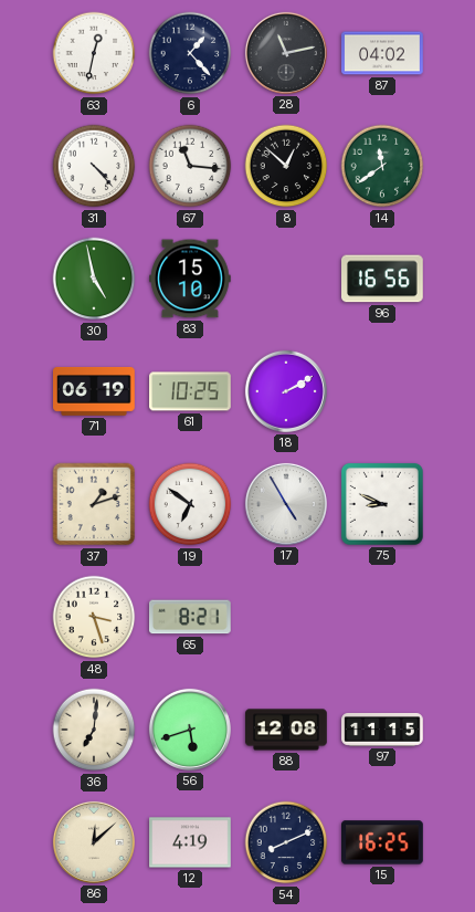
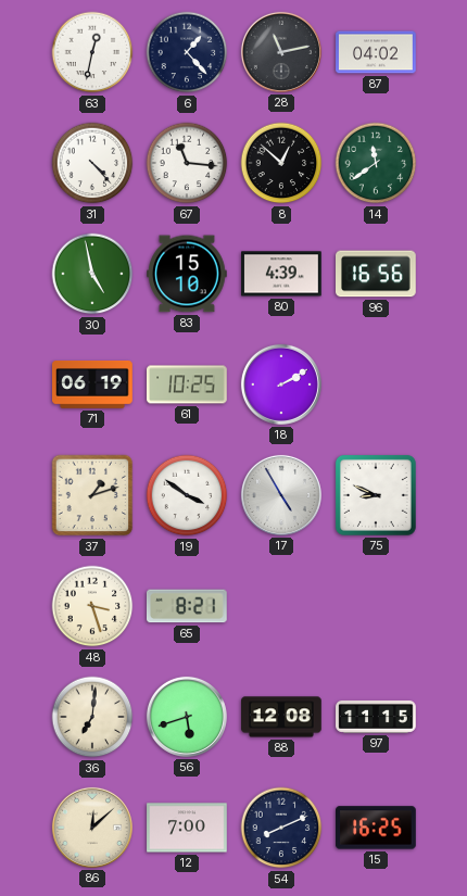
80: none -> 4:39
19: 6:51 -> 3:51
12: 4:19 -> 7:00
